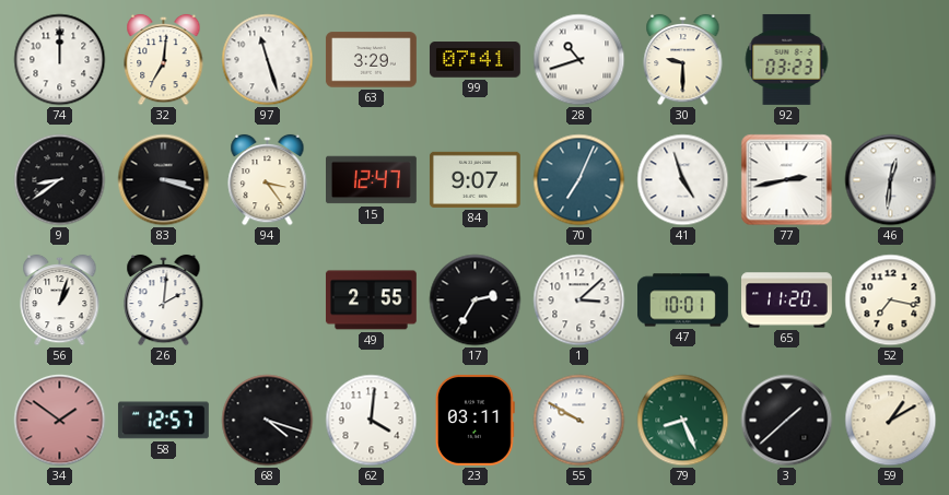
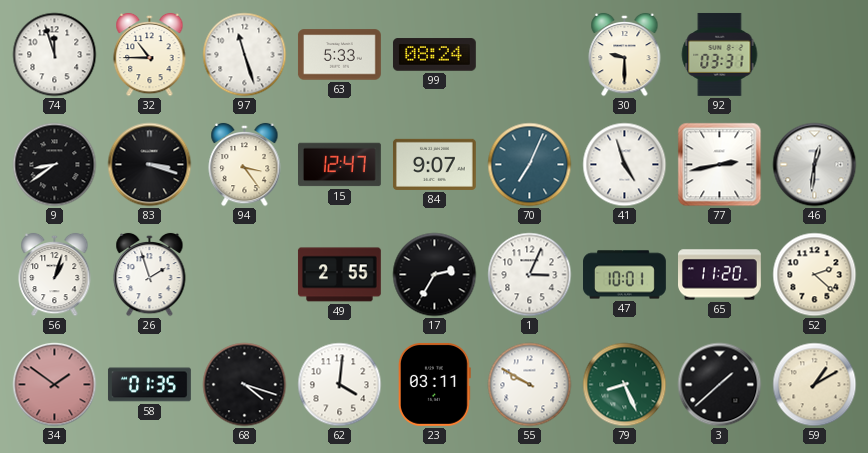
74: 12:00 -> 11:57
32: 7:01 -> 10:45
63: 3:29 -> 5:33
99: 07:41 -> 08:24
28: 10:42 -> none
92: 03:23 -> 03:31
26: 2:01 -> 1:57
1: 3:08 -> 3:04
52: 7:17 -> 2:22
58: 12:57 -> 01:35
